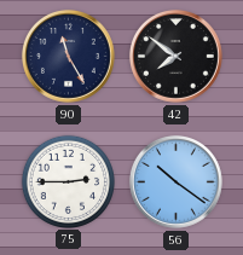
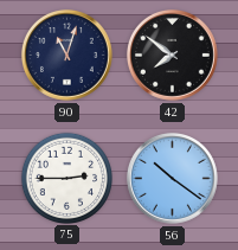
90: 11:25 -> 11:03
